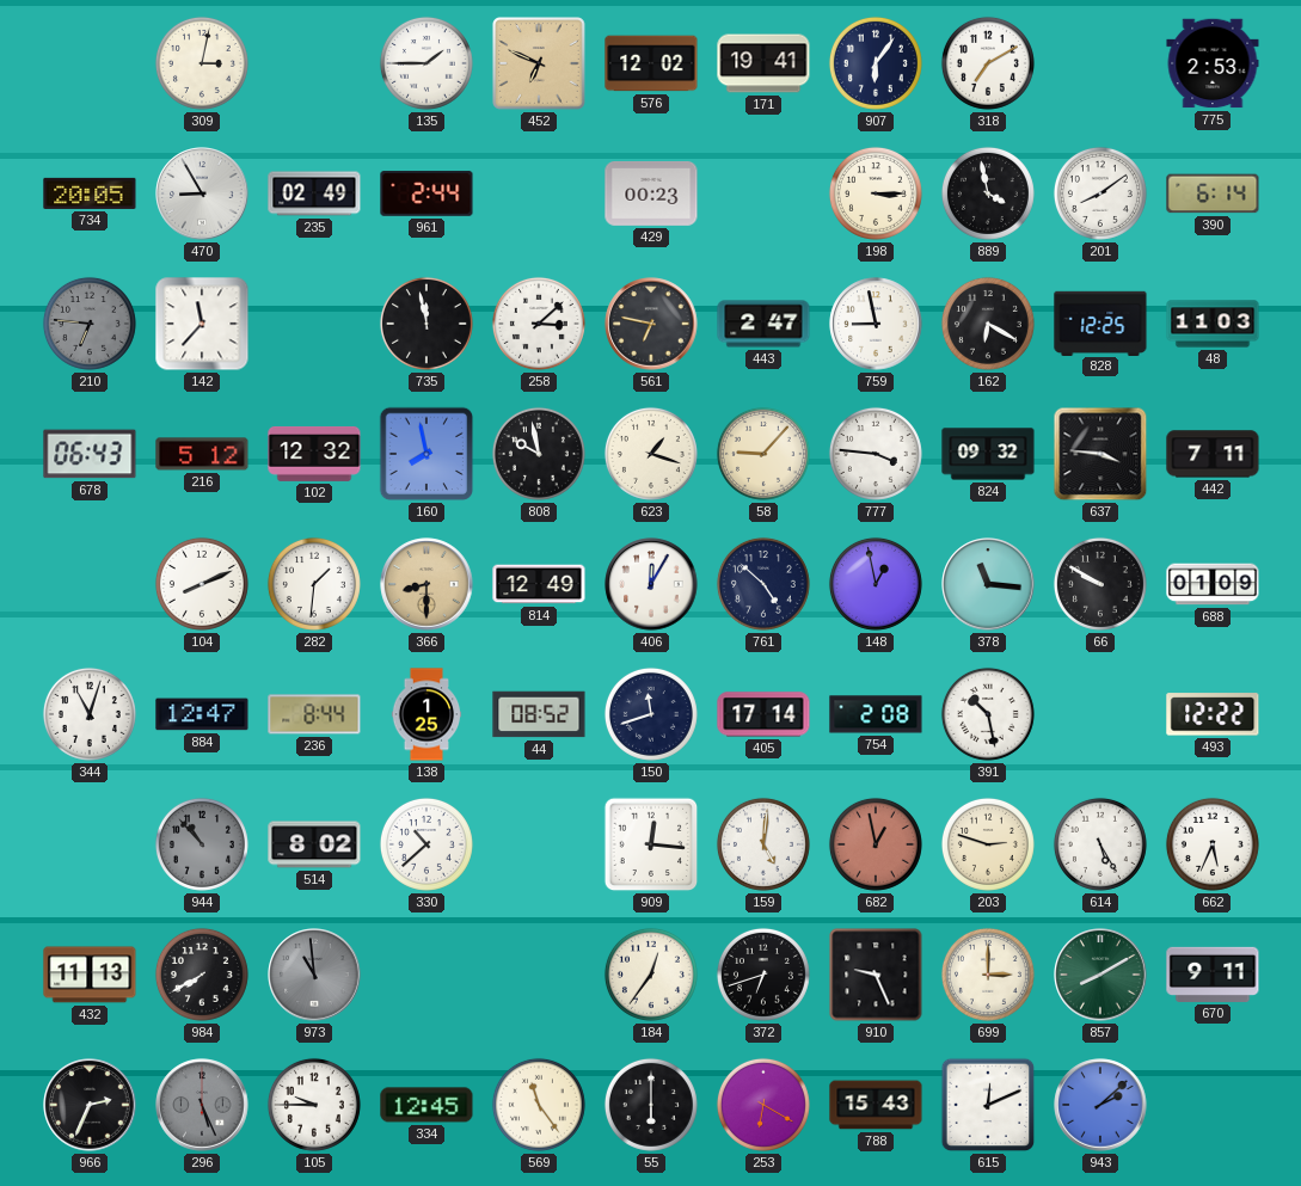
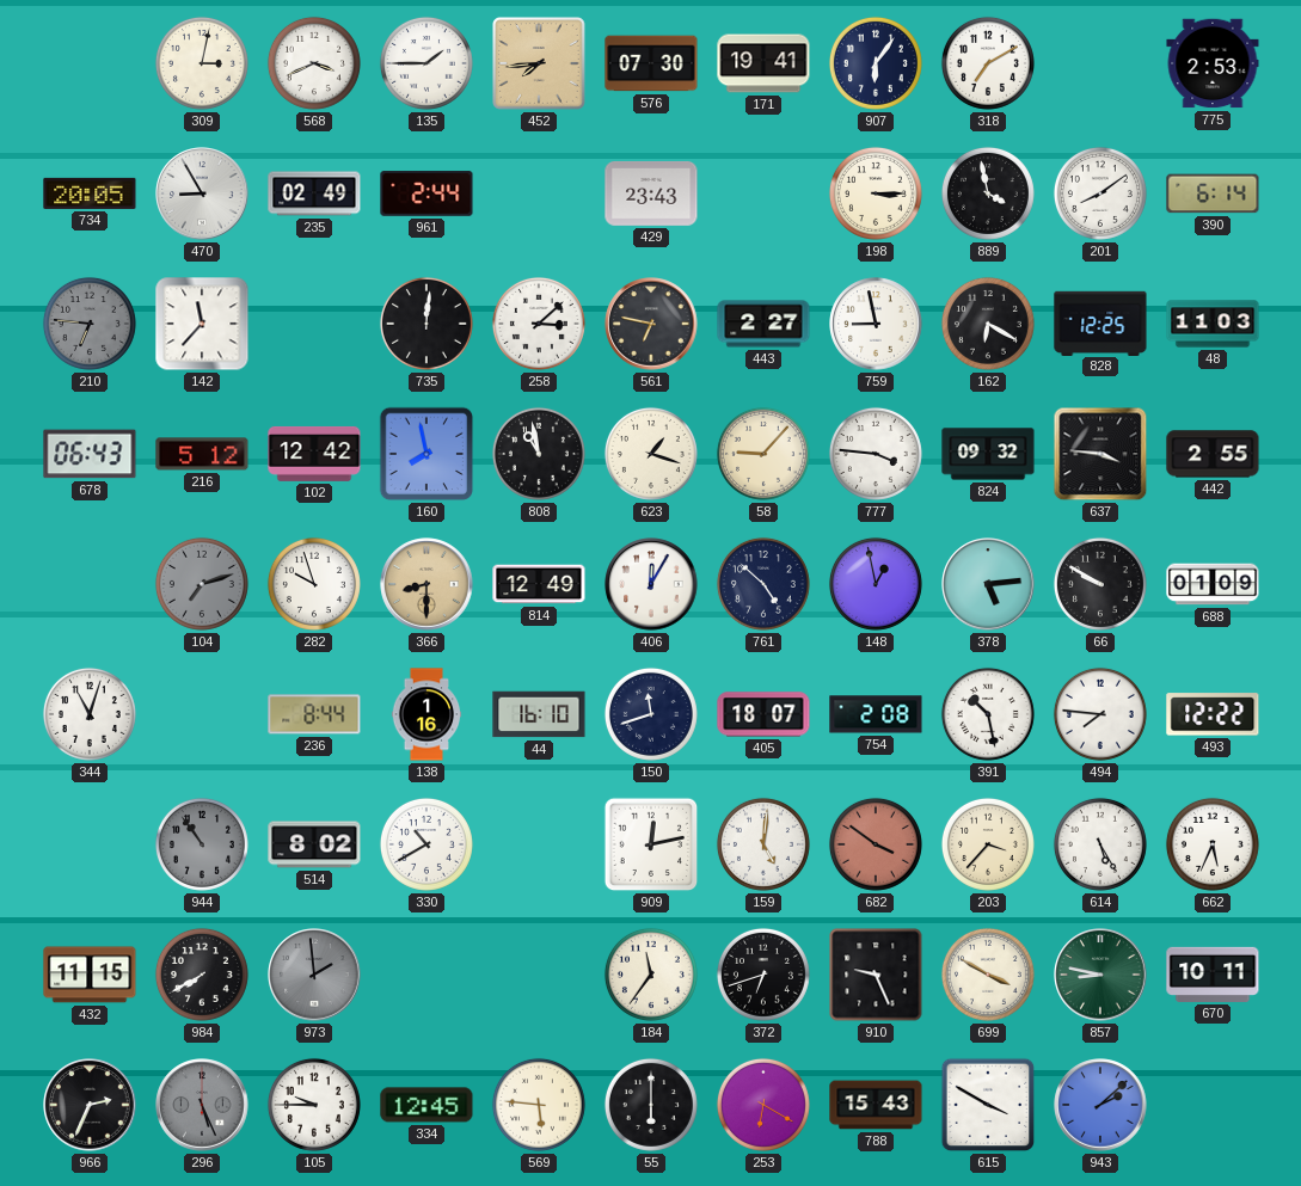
568: none -> 3:41
452: 6:49 -> 7:44
576: 12:02 -> 07:30
429: 00:23 -> 23:43
735: 11:58 -> 12:01
443: 2:47 -> 2:27
102: 12:32 -> 12:42
808: 9:58 -> 10:58
442: 7:11 -> 2:55
104: 8:11 -> 7:12
104 dial: white -> grey
282: 1:31 -> 9:57
378: 11:16 -> 5:14
884: 12:47 -> none
138: 1:25 -> 1:16
44: 08:52 -> 16:10
405: 17:14 -> 18:07
494: none -> 7:46
944: 10:53 -> 10:54
330: 10:38 -> 10:40
909: 12:16 -> 12:13
682: 12:58 -> 3:51
203: 2:48 -> 3:37
432: 11:13 -> 11:15
973: 10:59 -> 1:59
184: 12:36 -> 11:36
699: 3:00 -> 3:50
857: 8:10 -> 8:47
670: 9:11 -> 10:11
569: 11:24 -> 5:46
615: 12:11 -> 3:50
